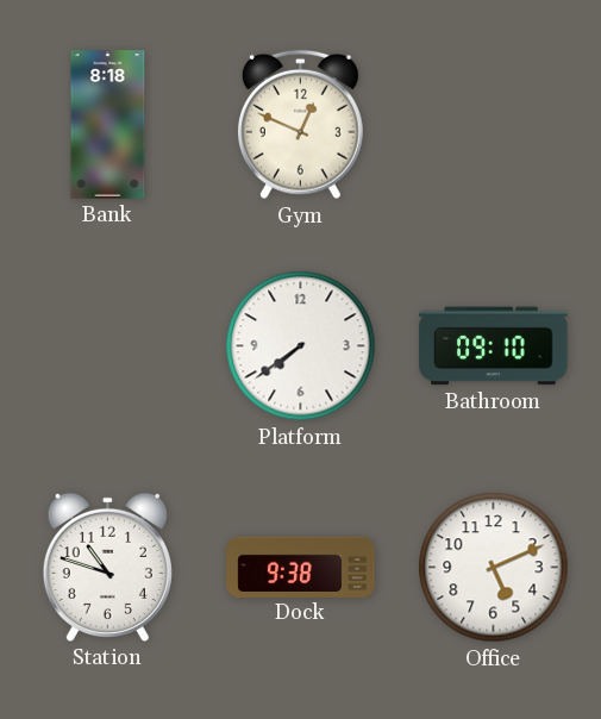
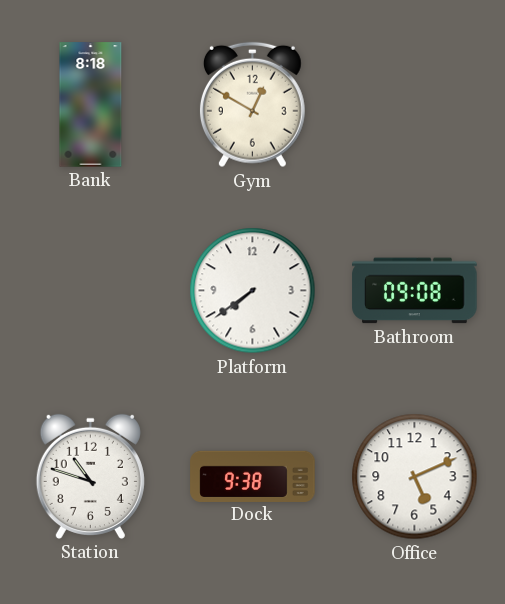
Gym: 12:49 -> 12:50
Bathroom: 09:10 -> 09:08
